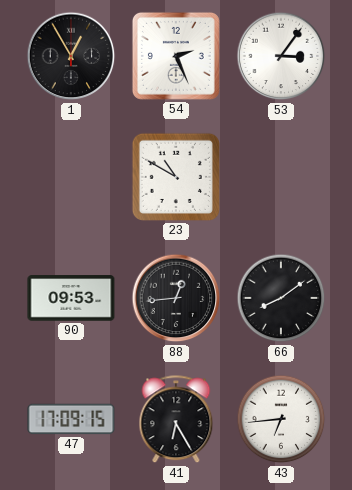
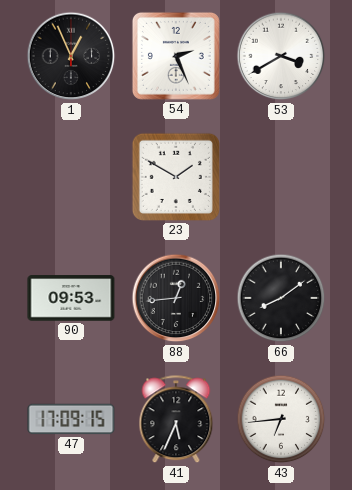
1: 12:55 -> 12:56
53: 3:06 -> 3:40
23: 10:50 -> 1:50
41: 6:25 -> 5:34
